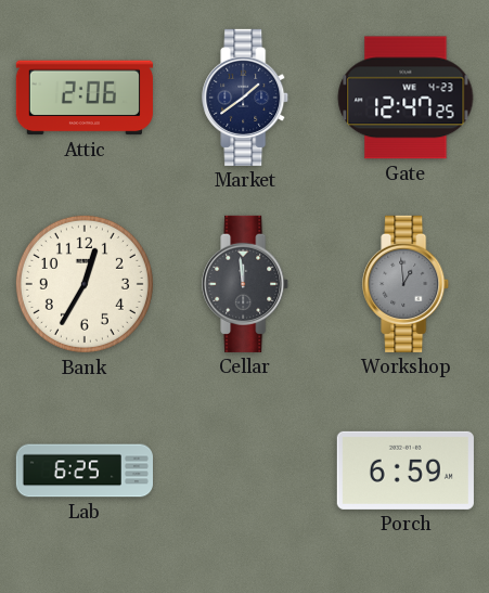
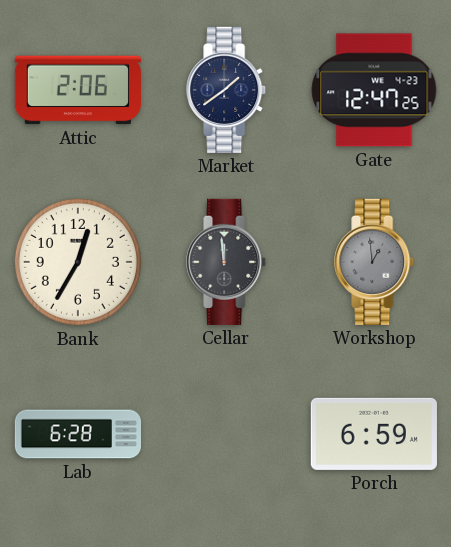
Lab: 6:25 -> 6:28
